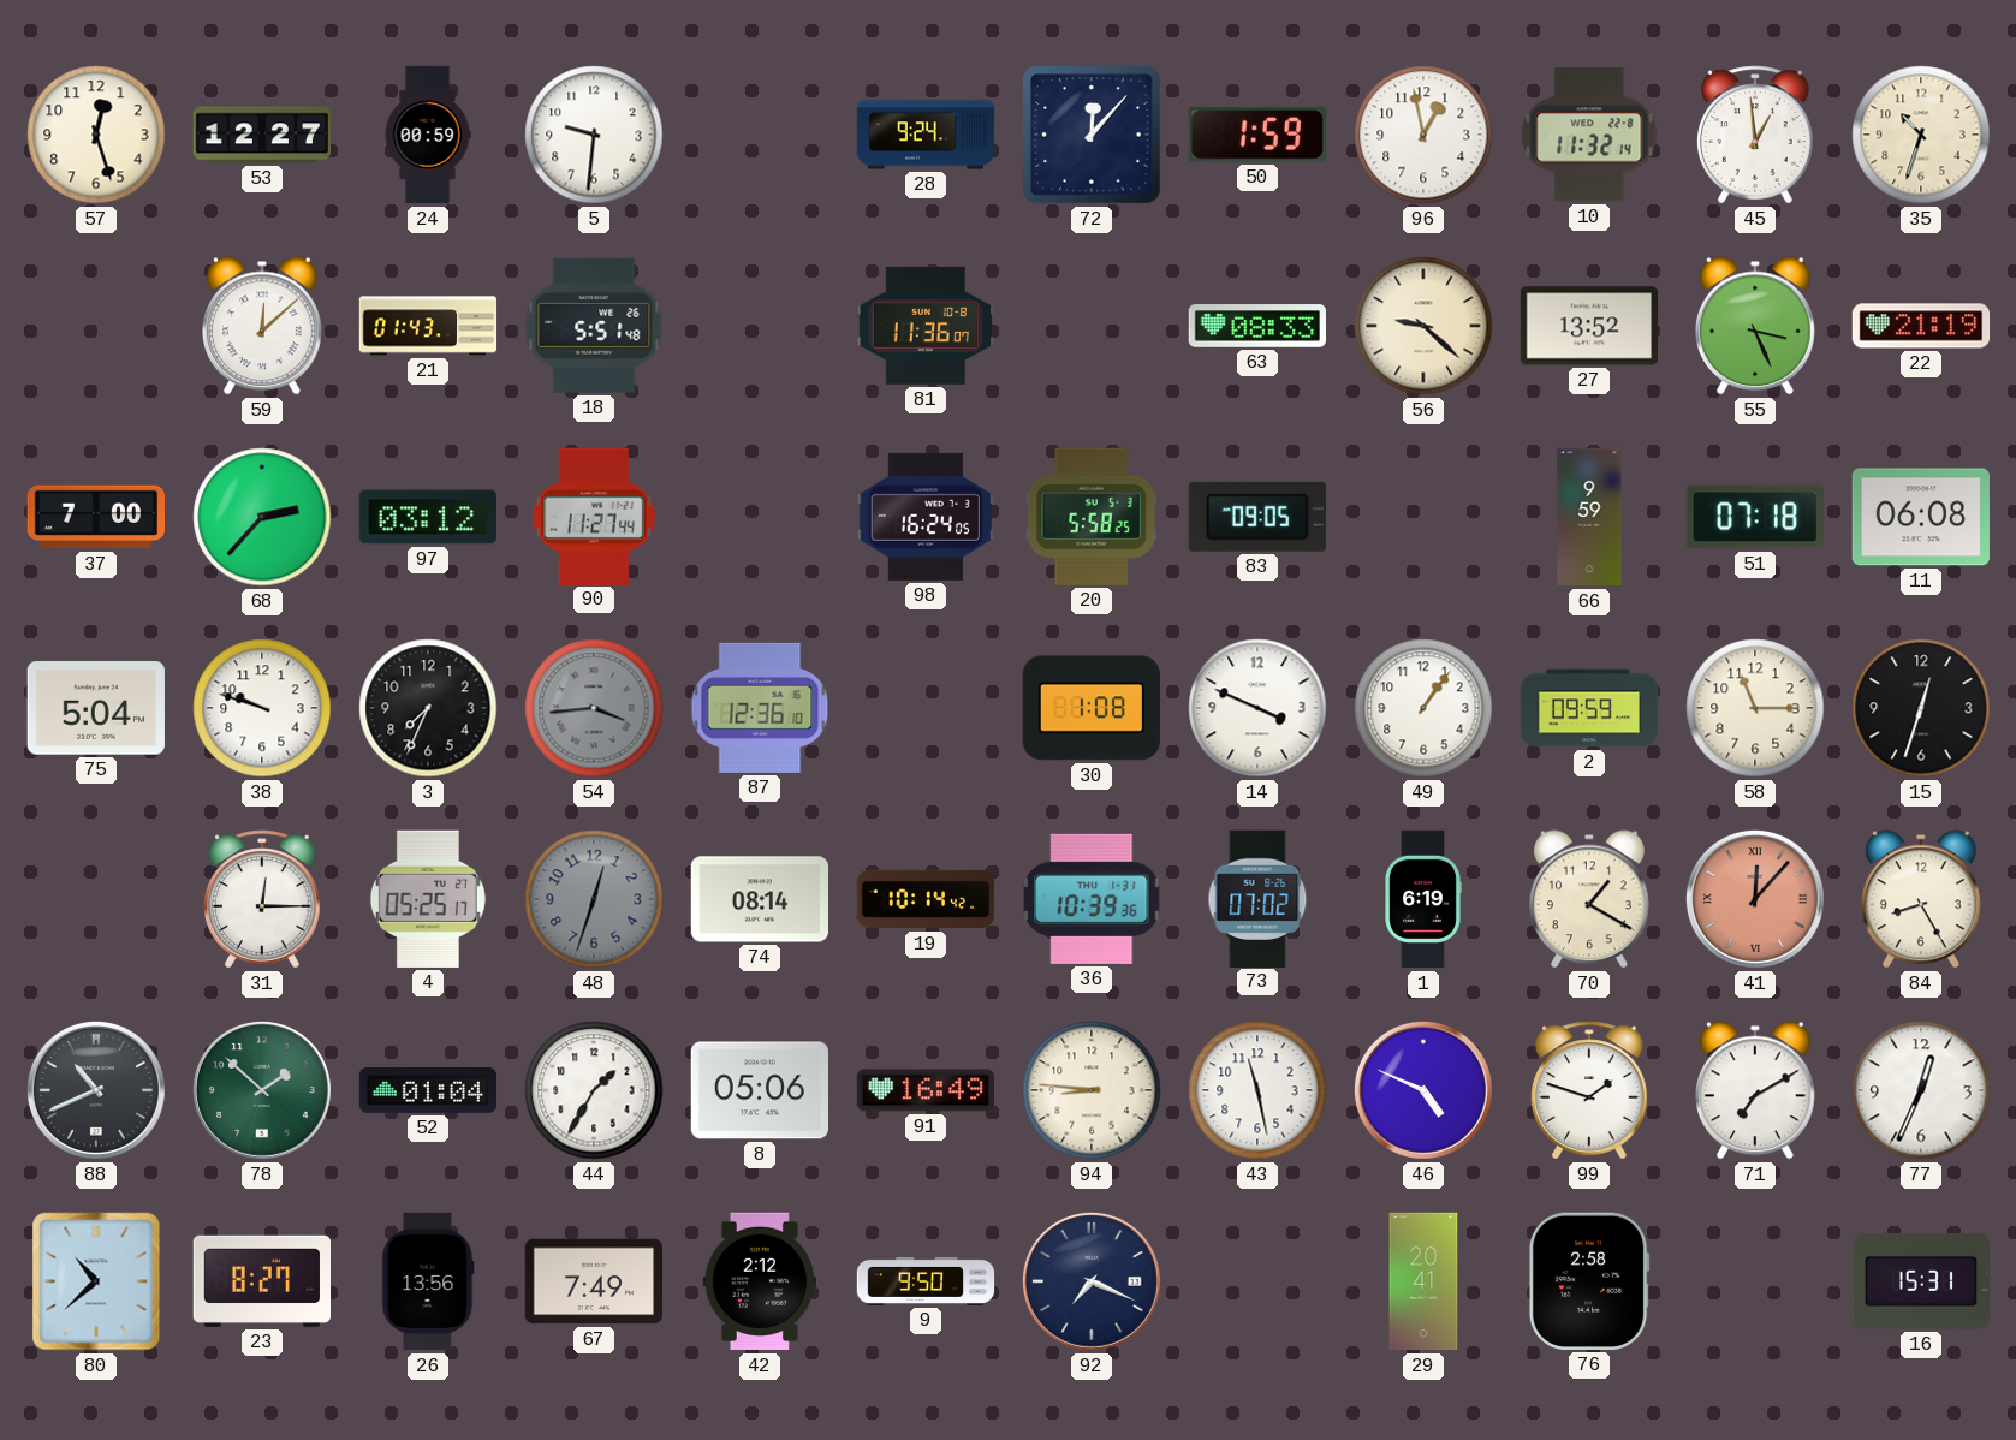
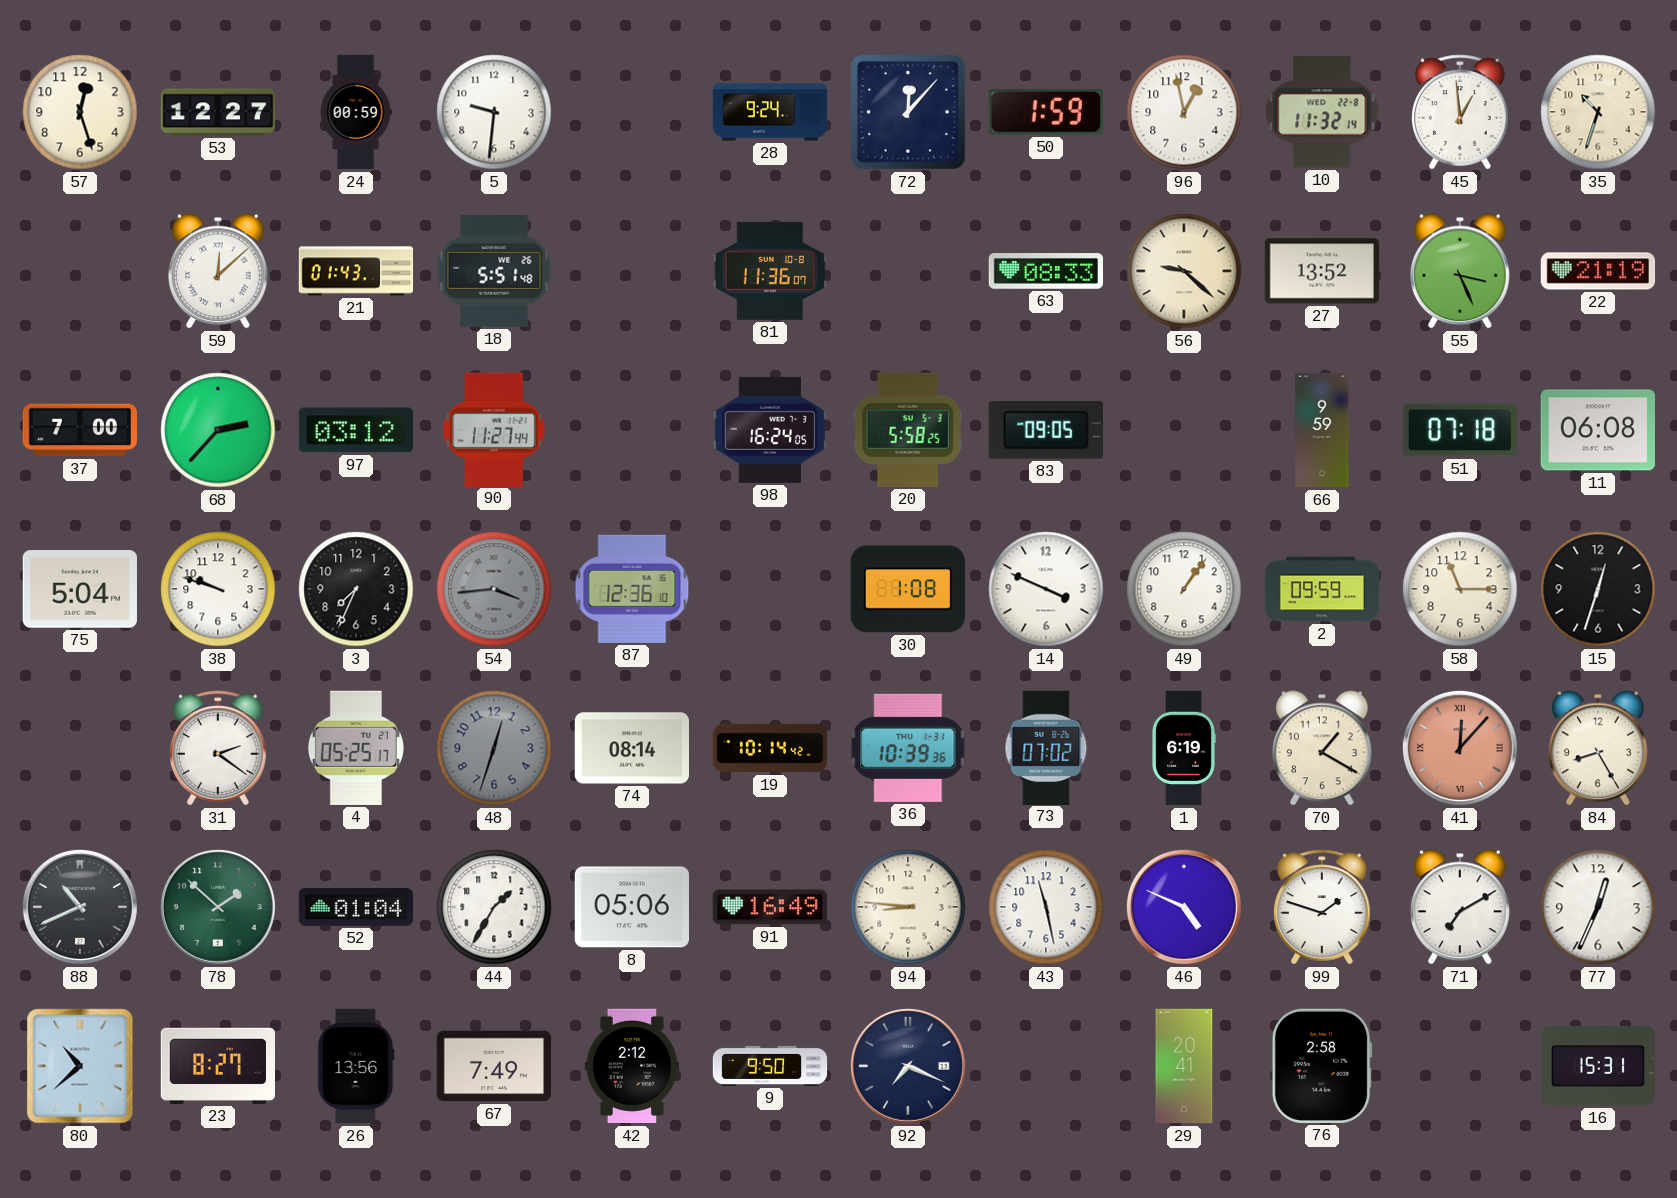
31: 12:15 -> 2:21
